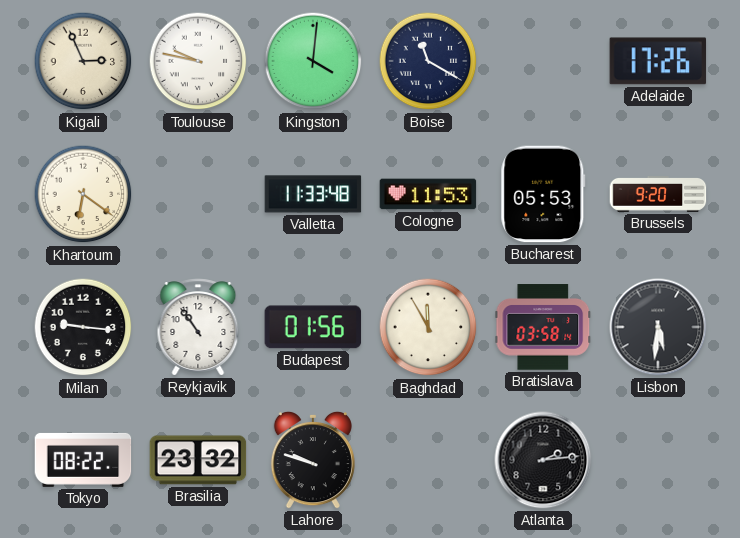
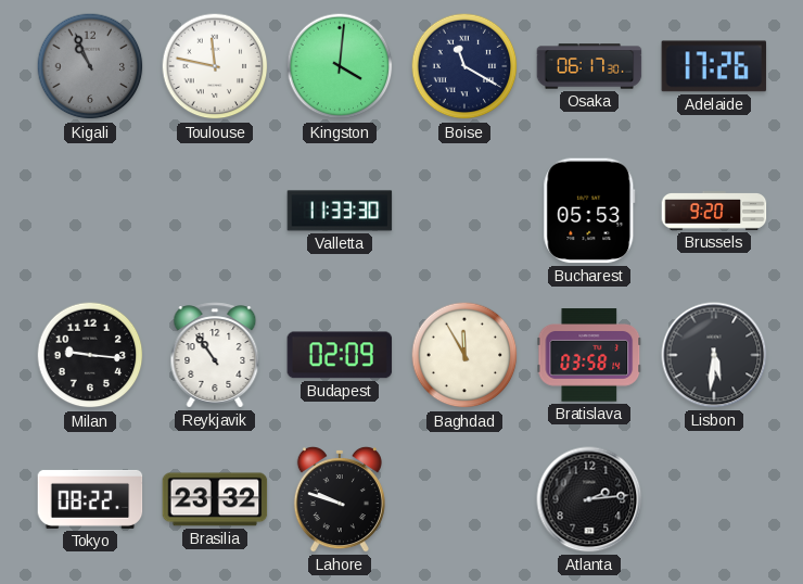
Kigali: 2:56 -> 10:56
Kigali dial: cream -> grey
Toulouse: 9:47 -> 11:47
Osaka: none -> 06:17
Khartoum: 6:21 -> none
Valletta: 11:33:48 -> 11:33:30
Cologne: 11:53 -> none
Budapest: 01:56 -> 02:09
